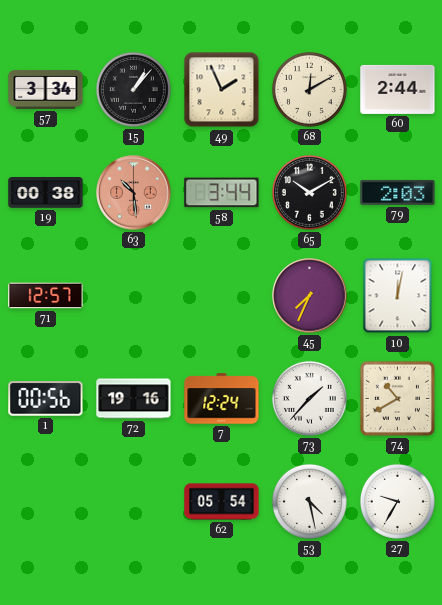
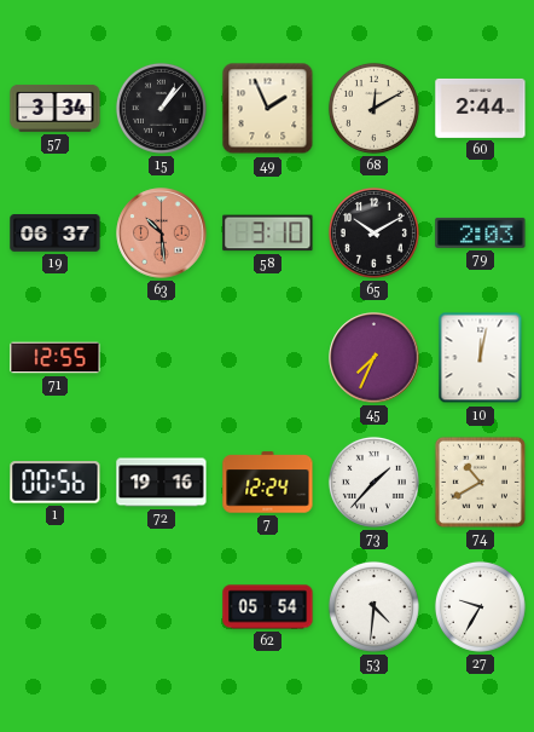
19: 00:38 -> 06:37
58: 3:44 -> 3:10
71: 12:57 -> 12:55
53: 4:28 -> 4:31
